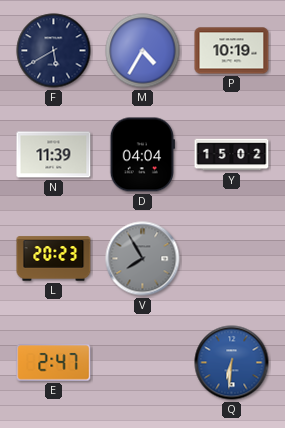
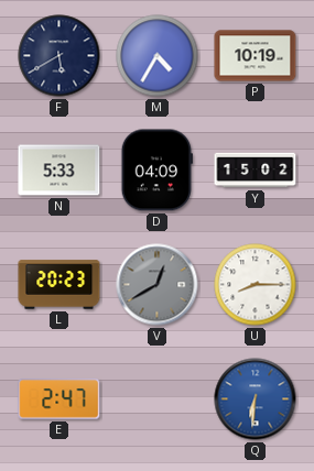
N: 11:39 -> 5:33
D: 04:04 -> 04:09
V: 7:55 -> 12:40
U: none -> 8:15
